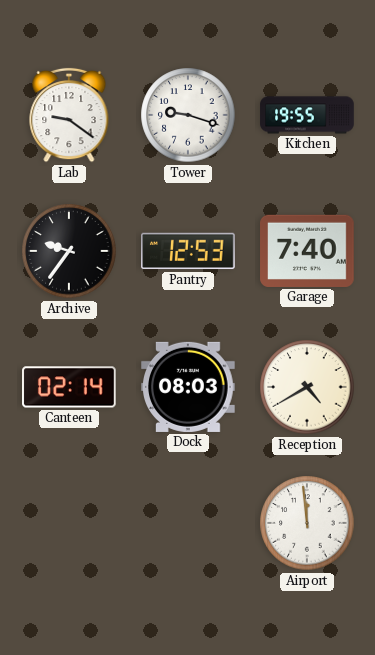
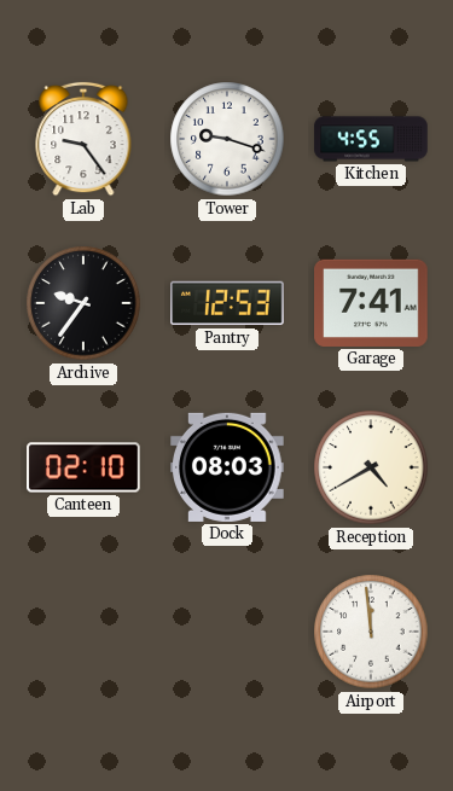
Lab: 9:21 -> 9:24
Kitchen: 19:55 -> 4:55
Garage: 7:40 -> 7:41
Canteen: 02:14 -> 02:10
